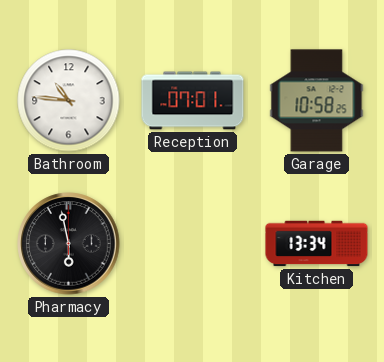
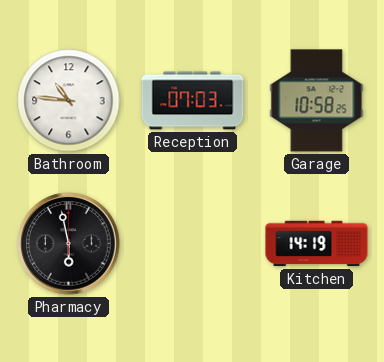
Reception: 07:01 -> 07:03
Kitchen: 13:34 -> 14:19
